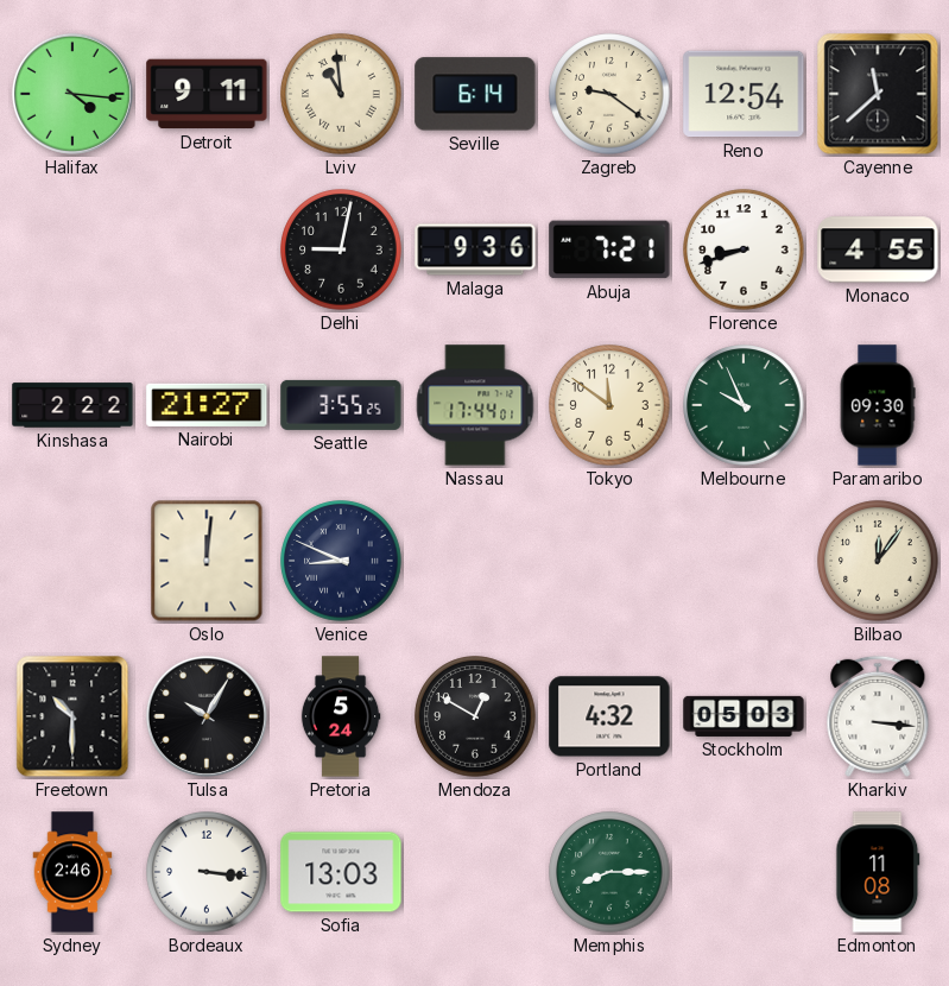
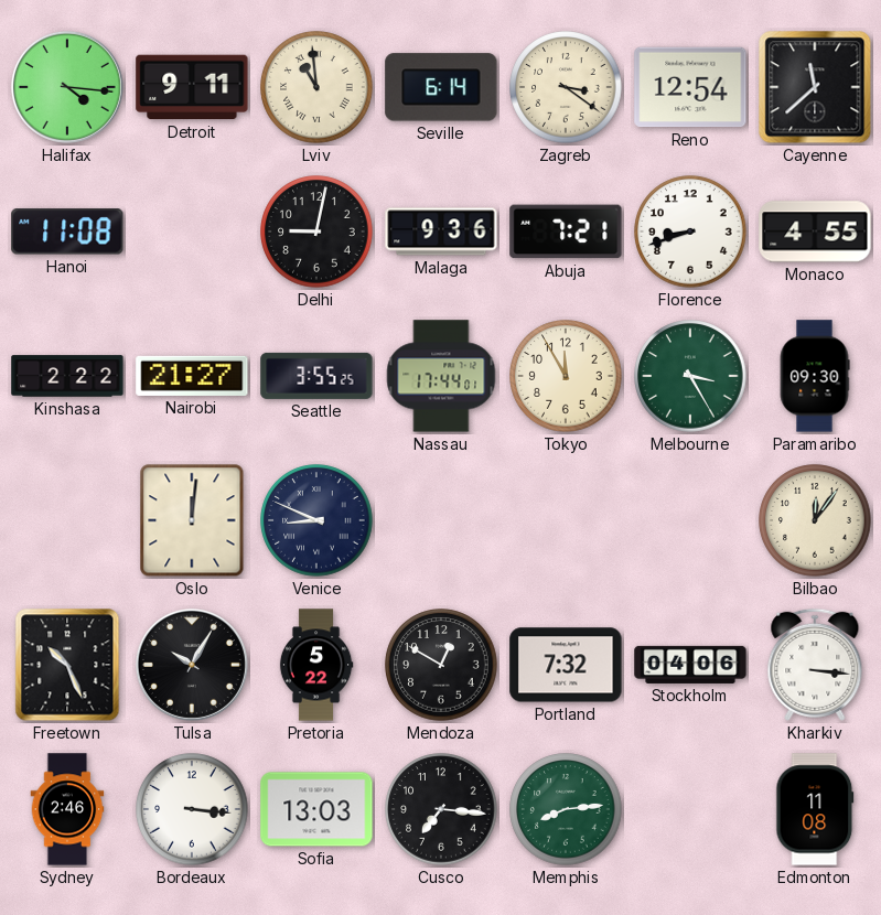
Zagreb: 9:21 -> 3:21
Hanoi: none -> 11:08
Tokyo: 11:51 -> 11:55
Melbourne: 9:56 -> 3:25
Freetown: 10:30 -> 10:26
Pretoria: 5:24 -> 5:22
Portland: 4:32 -> 7:32
Stockholm: 05:03 -> 04:06
Cusco: none -> 7:16
Memphis: 8:15 -> 8:14
